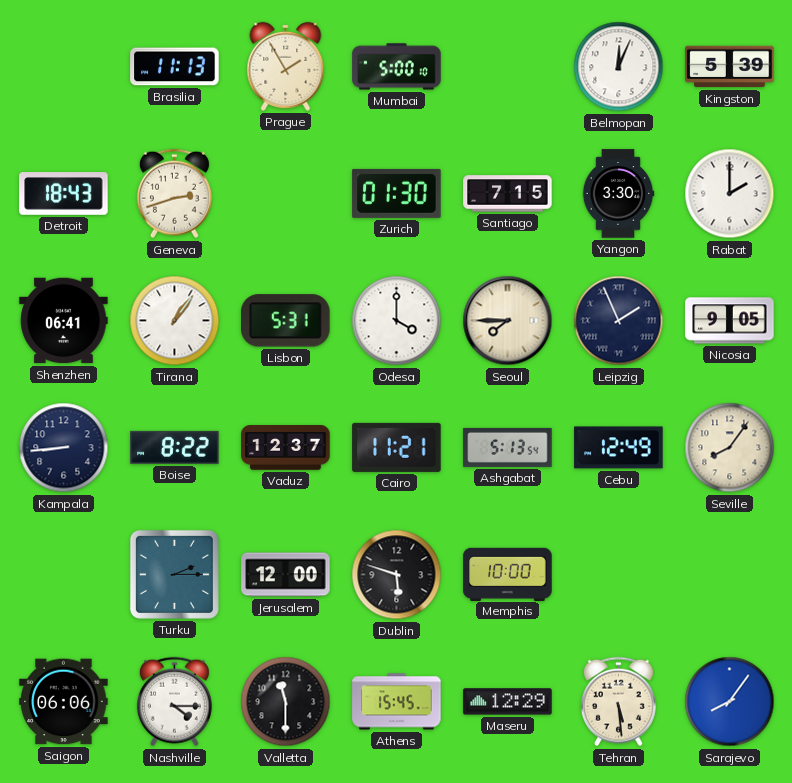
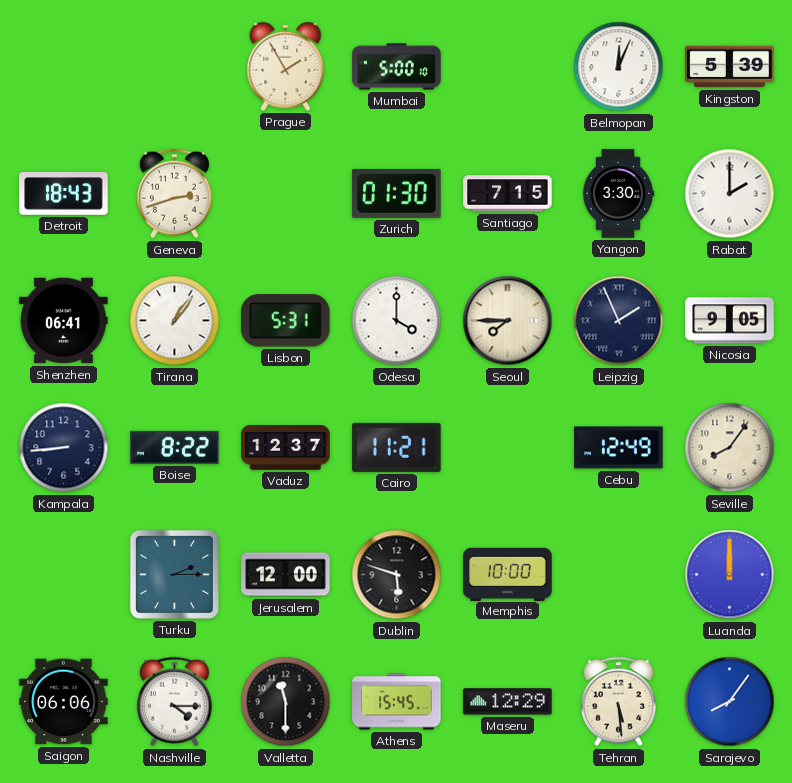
Brasilia: 11:13 -> none
Ashgabat: 5:13 -> none
Luanda: none -> 12:00
